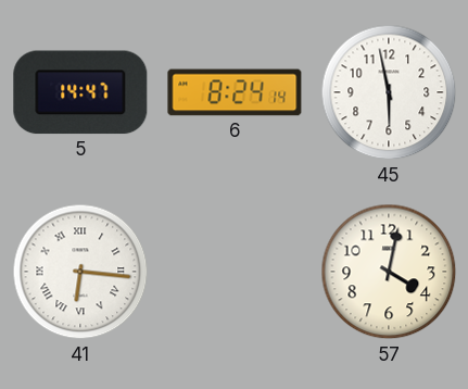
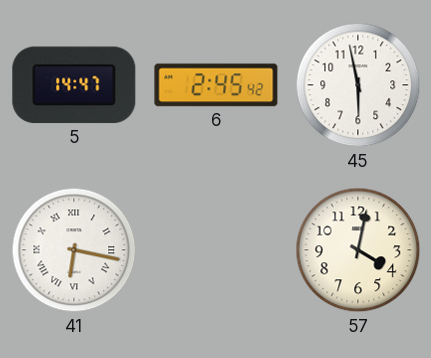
6: 8:24 -> 2:45
41: 6:16 -> 6:17
